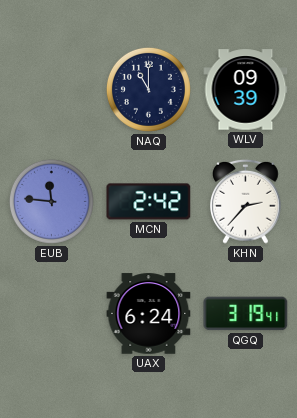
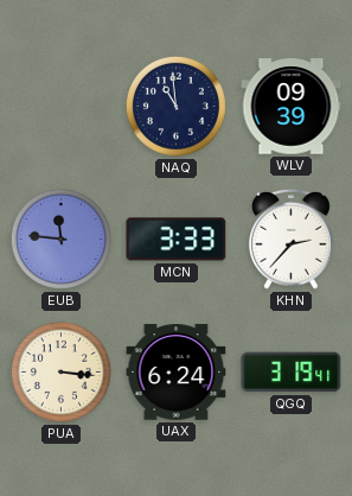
NAQ: 11:00 -> 10:59
MCN: 2:42 -> 3:33
PUA: none -> 3:16
